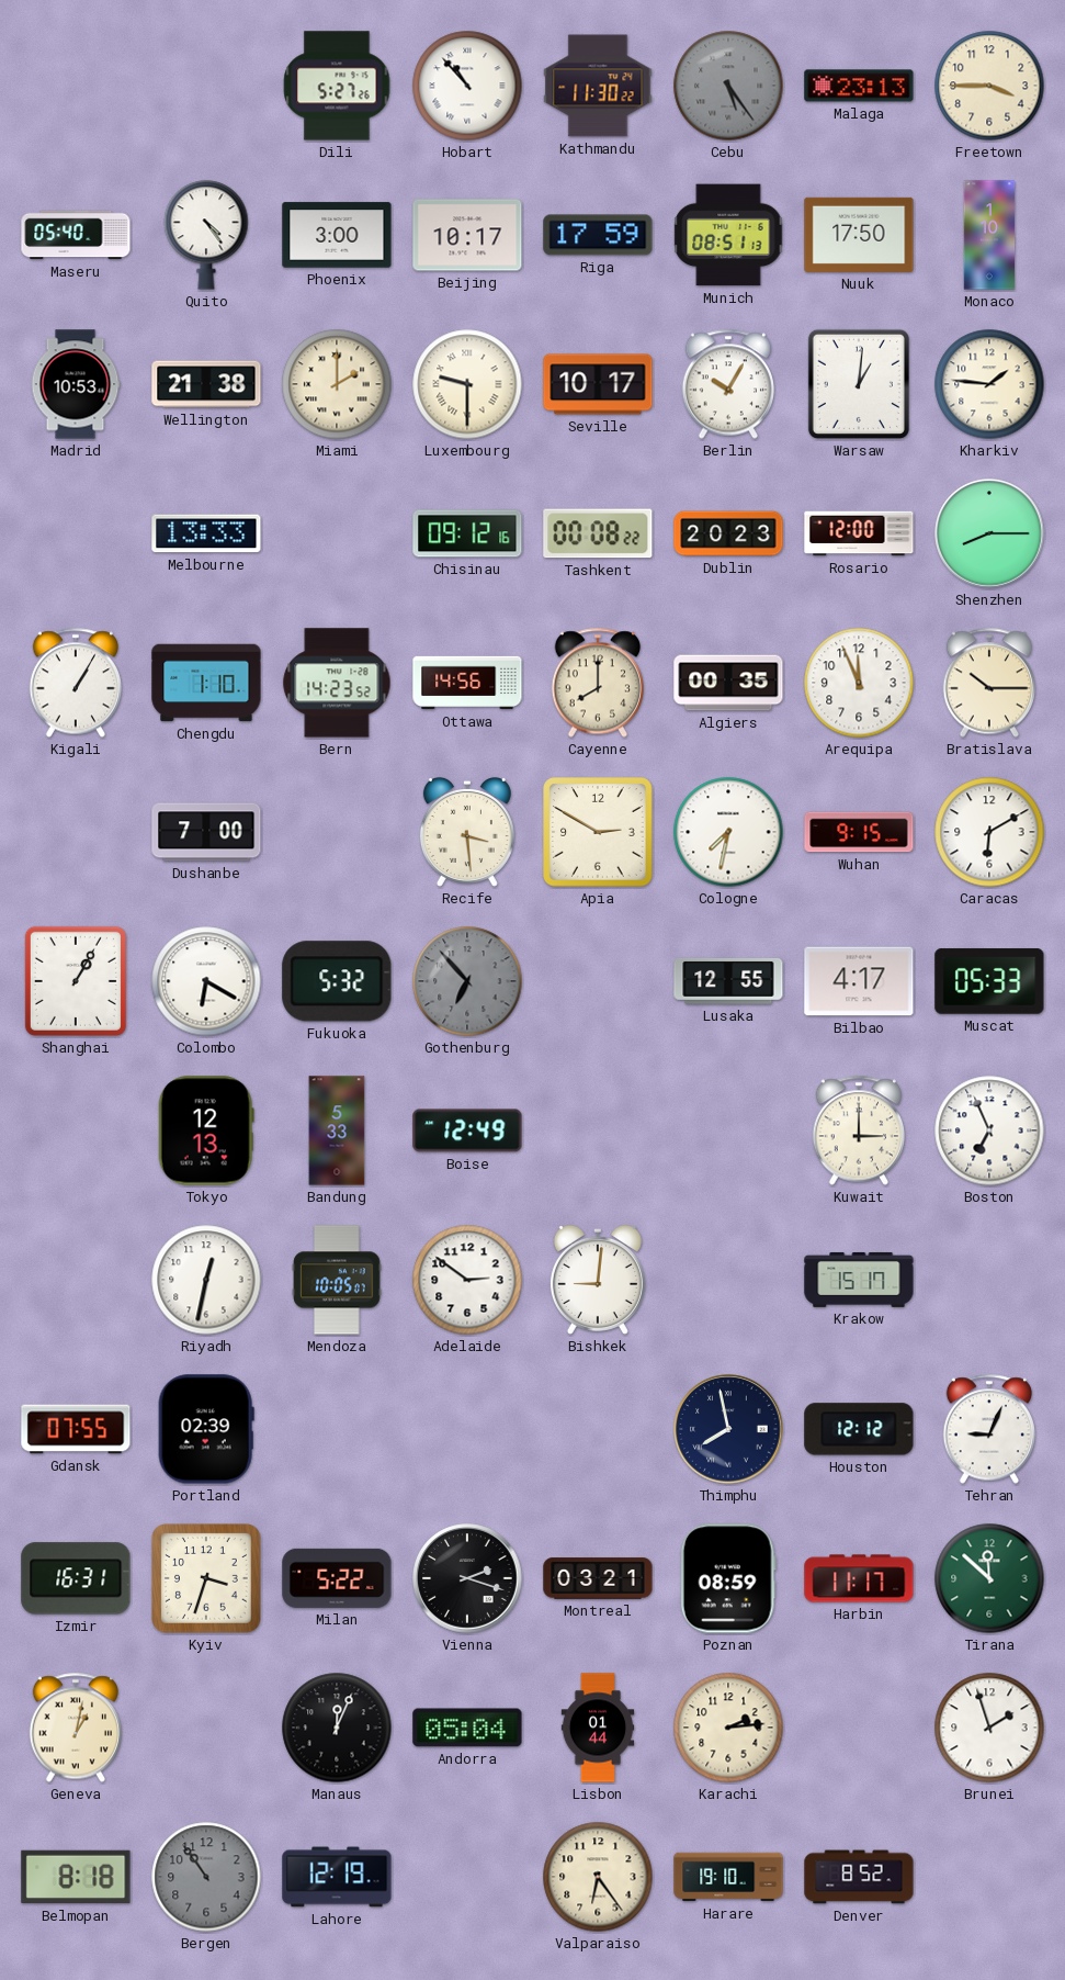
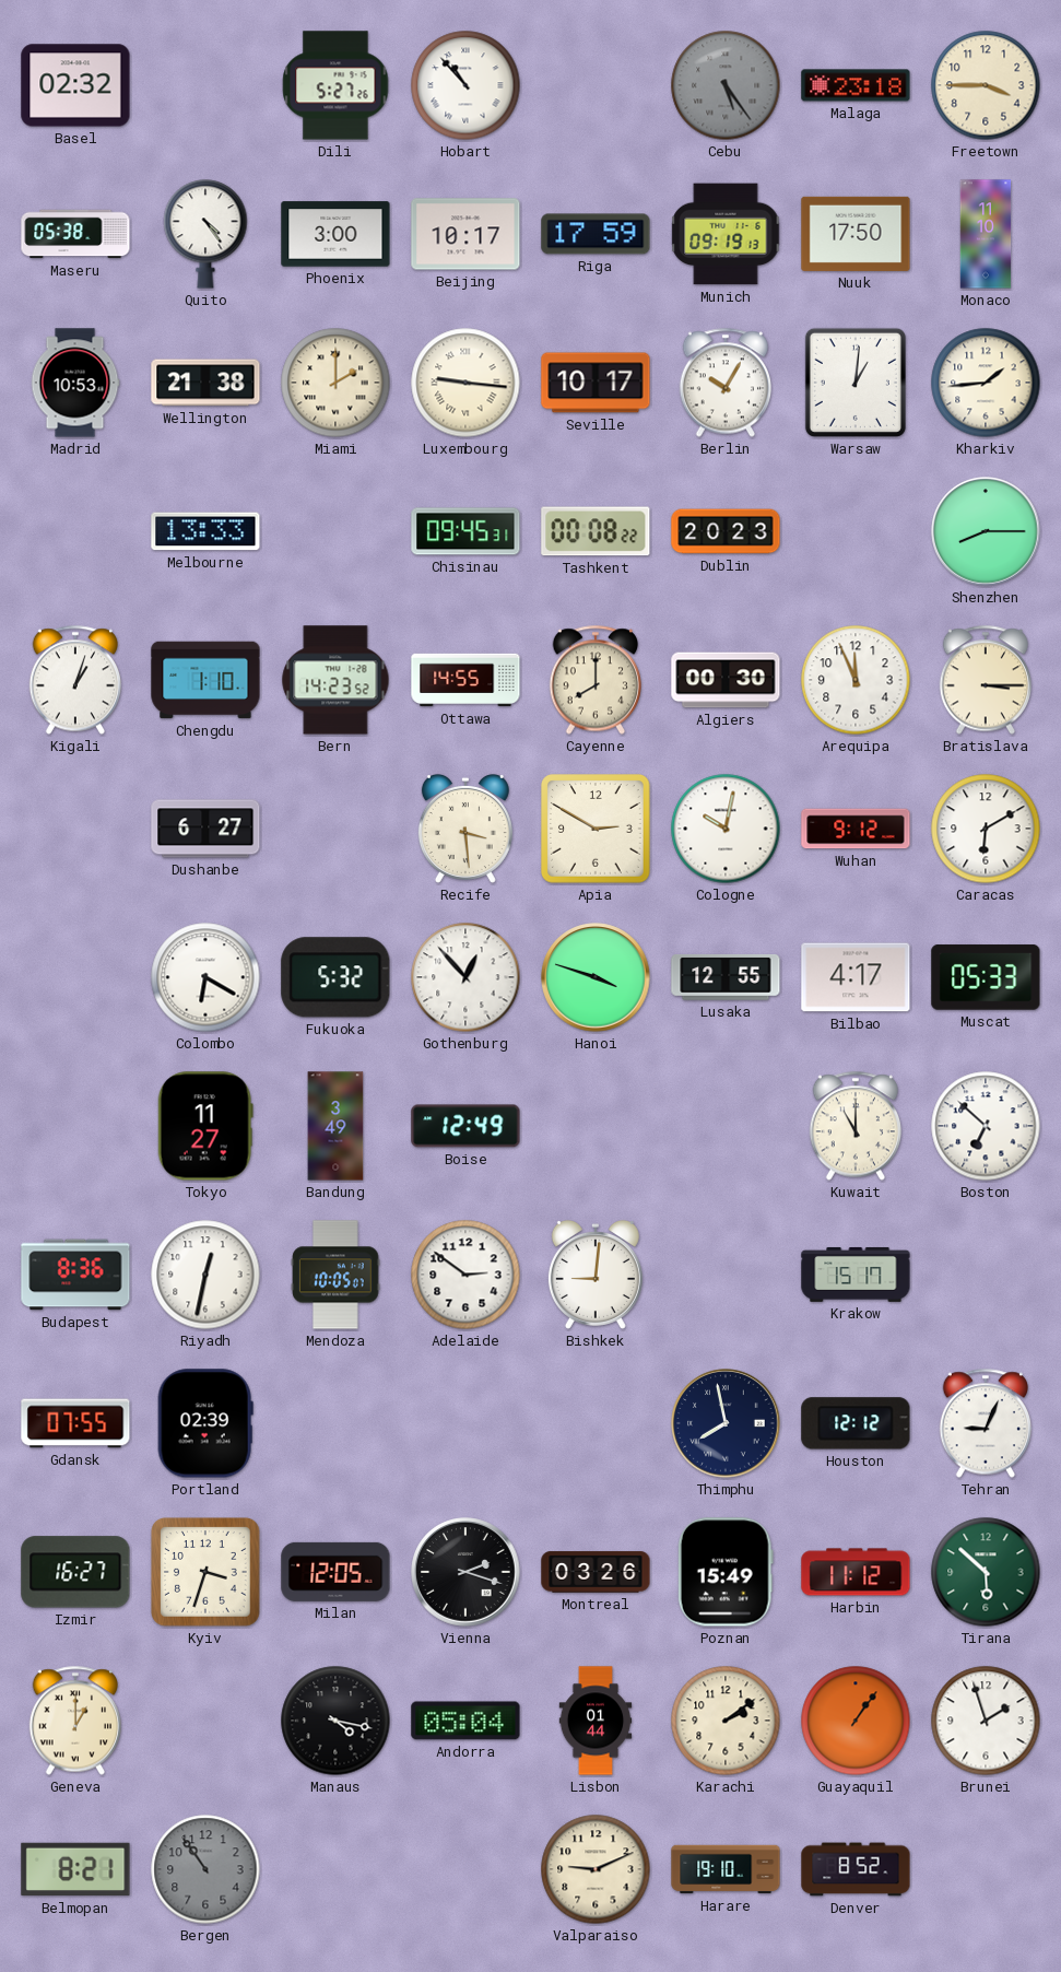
Basel: none -> 02:32
Kathmandu: 11:30 -> none
Malaga: 23:13 -> 23:18
Maseru: 05:40 -> 05:38
Munich: 08:51 -> 09:19
Monaco: 1:10 -> 11:10
Luxembourg: 9:30 -> 9:16
Kharkiv: 1:46 -> 1:44
Chisinau: 09:12 -> 09:45
Rosario: 12:00 -> none
Kigali: 1:05 -> 1:03
Ottawa: 14:56 -> 14:55
Algiers: 00:35 -> 00:30
Bratislava: 10:15 -> 3:15
Dushanbe: 7:00 -> 6:27
Cologne: 7:32 -> 10:02
Wuhan: 9:15 -> 9:12
Shanghai: 1:05 -> none
Gothenburg: 6:53 -> 12:53
Gothenburg dial: grey -> white
Hanoi: none -> 3:48
Tokyo: 12:13 -> 11:27
Bandung: 5:33 -> 3:49
Kuwait: 3:00 -> 11:00
Boston: 6:56 -> 6:52
Budapest: none -> 8:36
Izmir: 16:31 -> 16:27
Milan: 5:22 -> 12:05
Montreal: 03:21 -> 03:26
Poznan: 08:59 -> 15:49
Harbin: 11:17 -> 11:12
Tirana: 11:52 -> 5:52
Geneva: 1:02 -> 1:00
Manaus: 12:04 -> 4:17
Karachi: 2:14 -> 2:09
Guayaquil: none -> 1:06
Belmopan: 8:18 -> 8:21
Lahore: 12:19 -> none
Valparaiso: 6:24 -> 9:11
